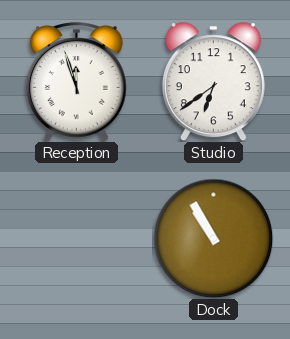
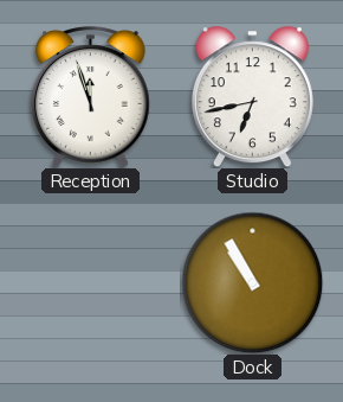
Studio: 6:39 -> 6:43
